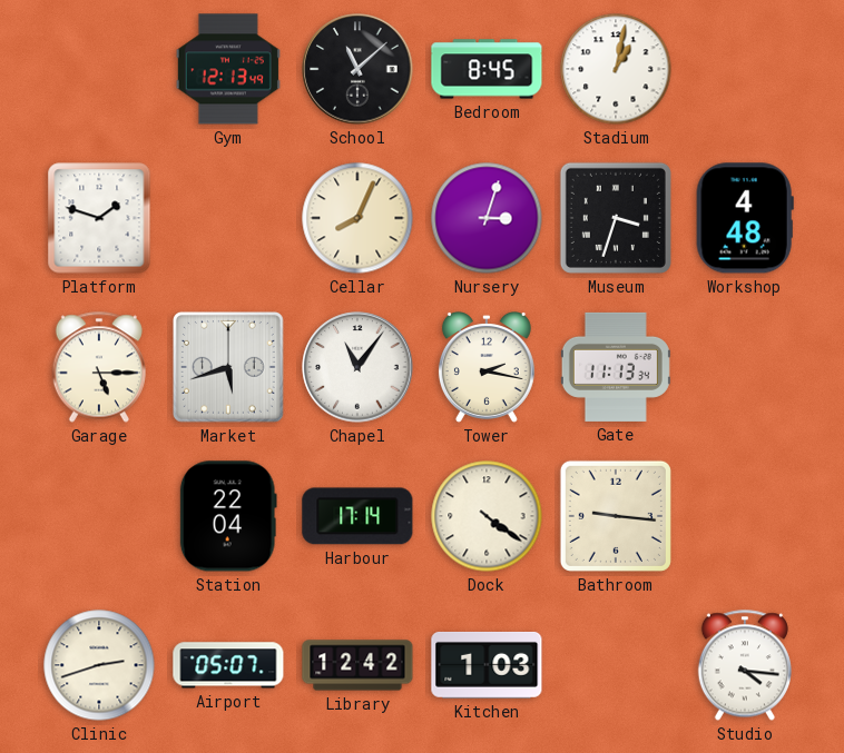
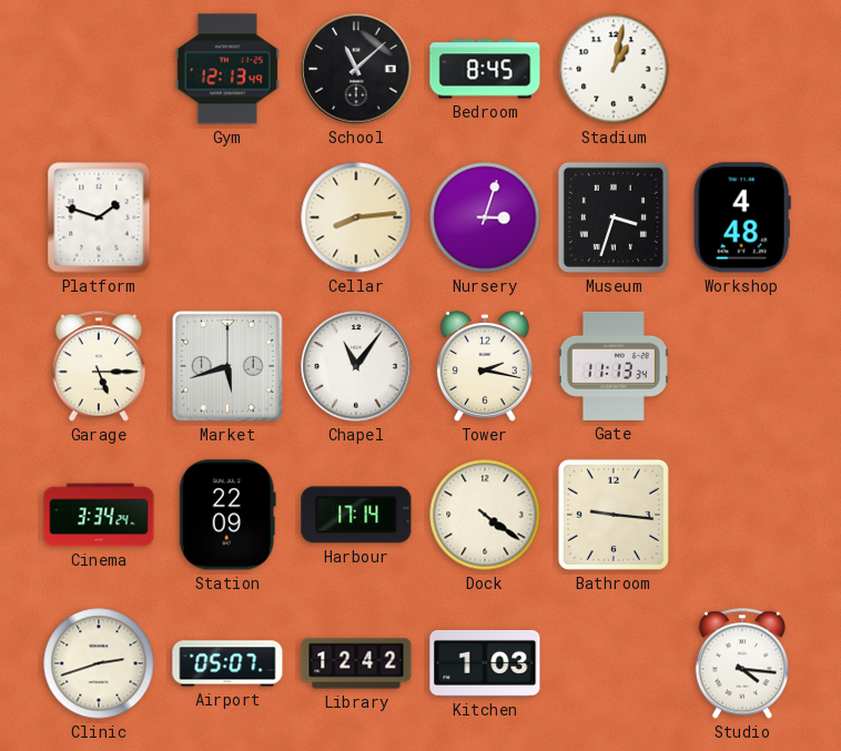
Cellar: 8:04 -> 8:14
Cinema: none -> 3:34
Station: 22:04 -> 22:09
